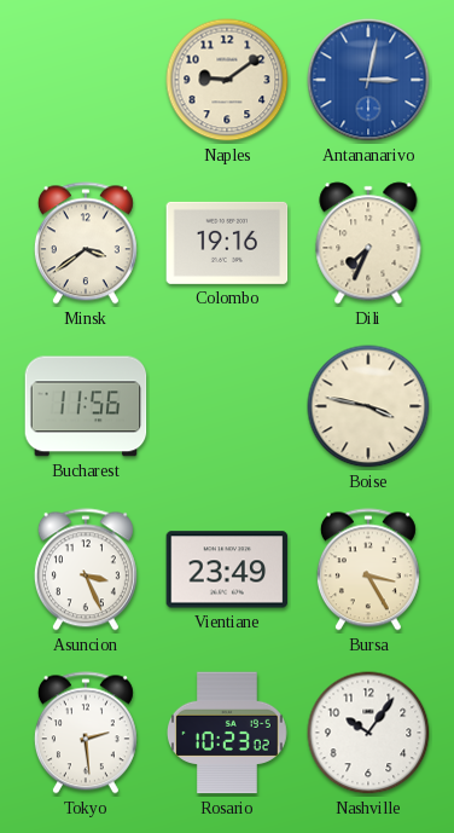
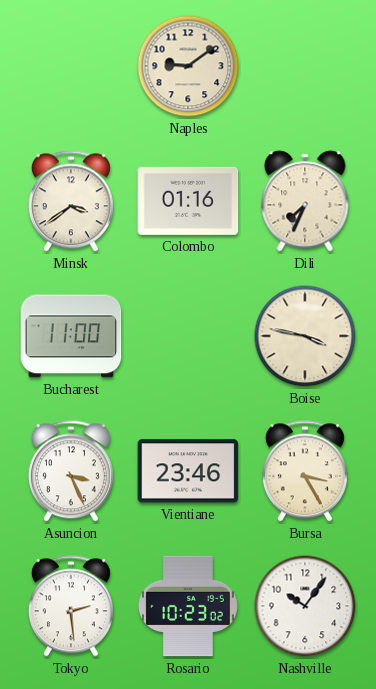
Antananarivo: 3:02 -> none
Colombo: 19:16 -> 01:16
Bucharest: 11:56 -> 11:00
Vientiane: 23:49 -> 23:46
